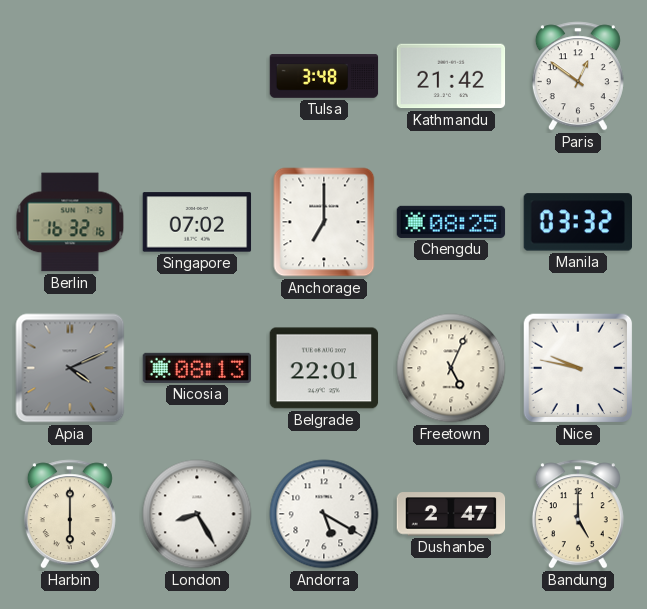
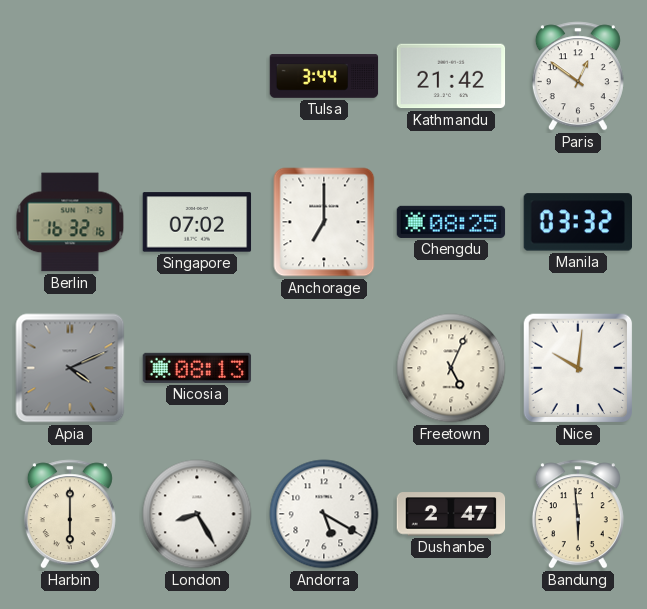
Tulsa: 3:48 -> 3:44
Belgrade: 22:01 -> none
Nice: 9:47 -> 10:01
Bandung: 5:00 -> 5:59
